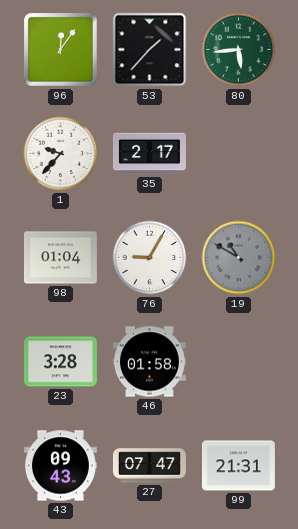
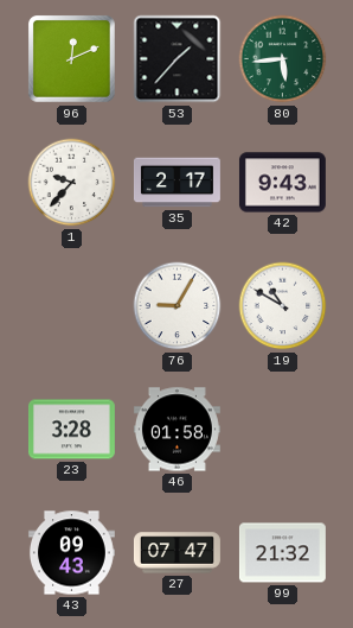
96: 12:06 -> 12:11
42: none -> 9:43
98: 01:04 -> none
19 dial: grey -> white
99: 21:31 -> 21:32
